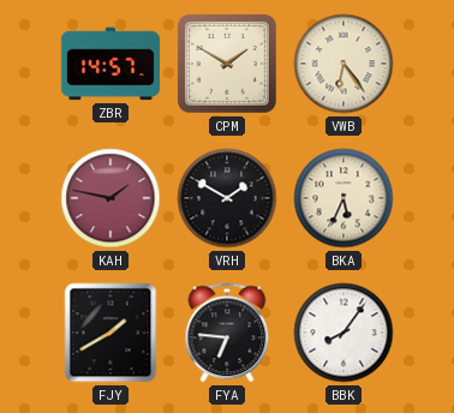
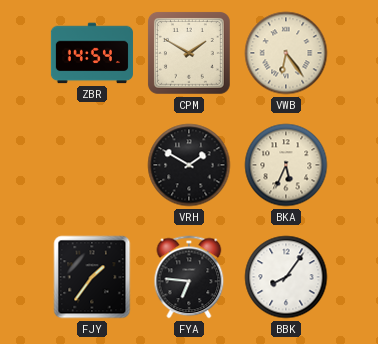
ZBR: 14:57 -> 14:54
KAH: 1:47 -> none
FJY: 1:40 -> 1:36
